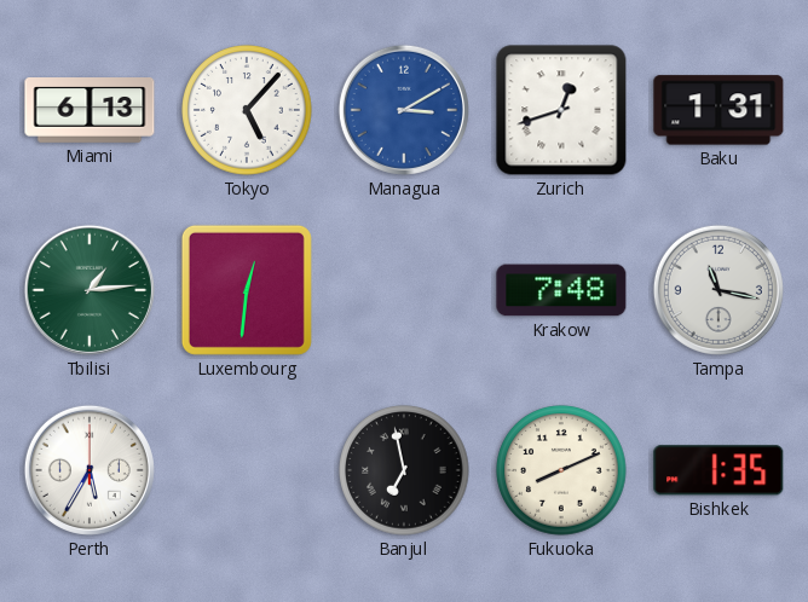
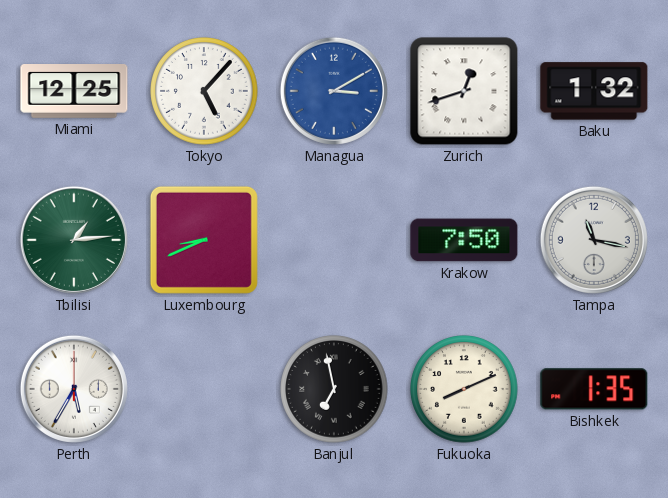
Miami: 6:13 -> 12:25
Baku: 1:31 -> 1:32
Luxembourg: 12:31 -> 8:41
Krakow: 7:48 -> 7:50
